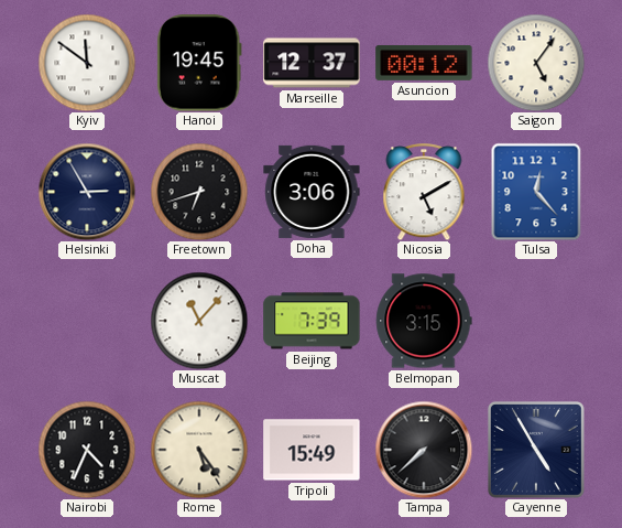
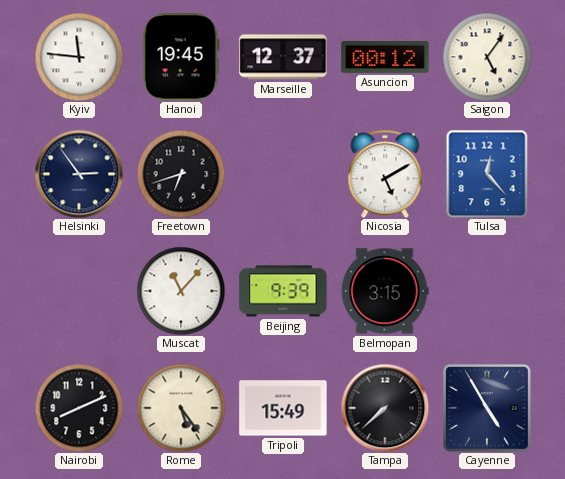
Kyiv: 11:51 -> 11:46
Helsinki: 2:55 -> 2:54
Doha: 3:06 -> none
Beijing: 7:39 -> 9:39
Nairobi: 4:34 -> 8:11
